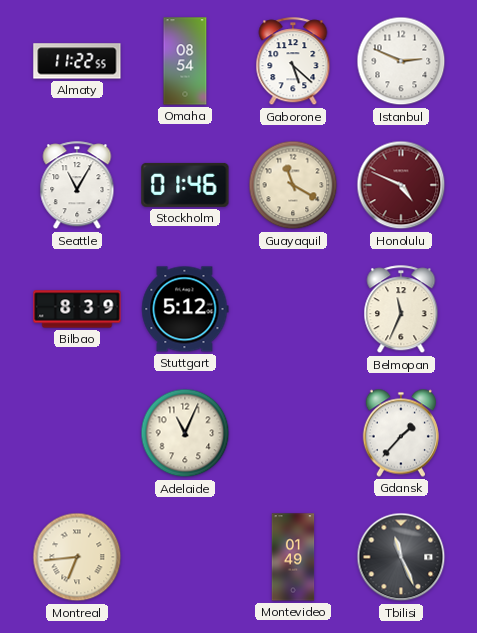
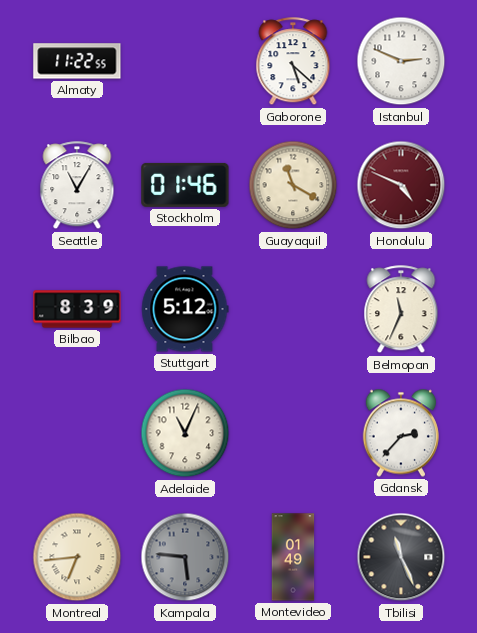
Omaha: 08:54 -> none
Gdansk: 1:37 -> 2:37
Kampala: none -> 5:46
